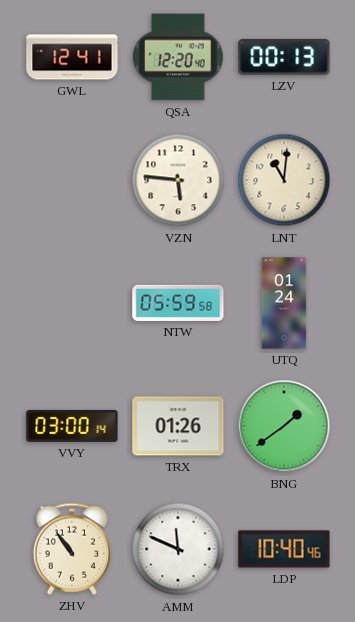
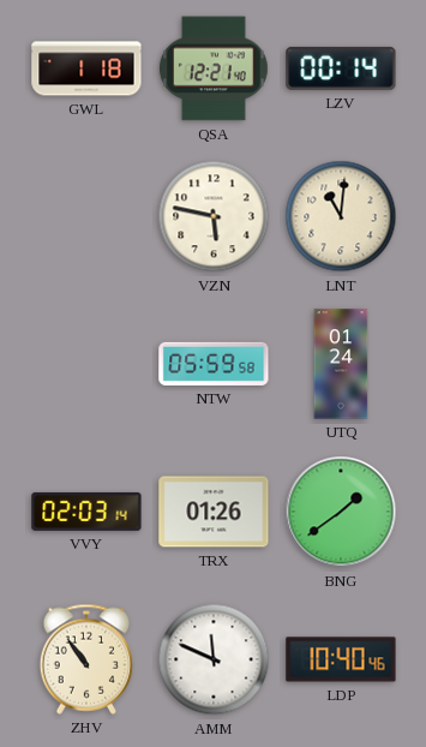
GWL: 12:41 -> 1:18
QSA: 12:20 -> 12:21
LZV: 00:13 -> 00:14
VZN: 5:46 -> 5:47
VVY: 03:00 -> 02:03
